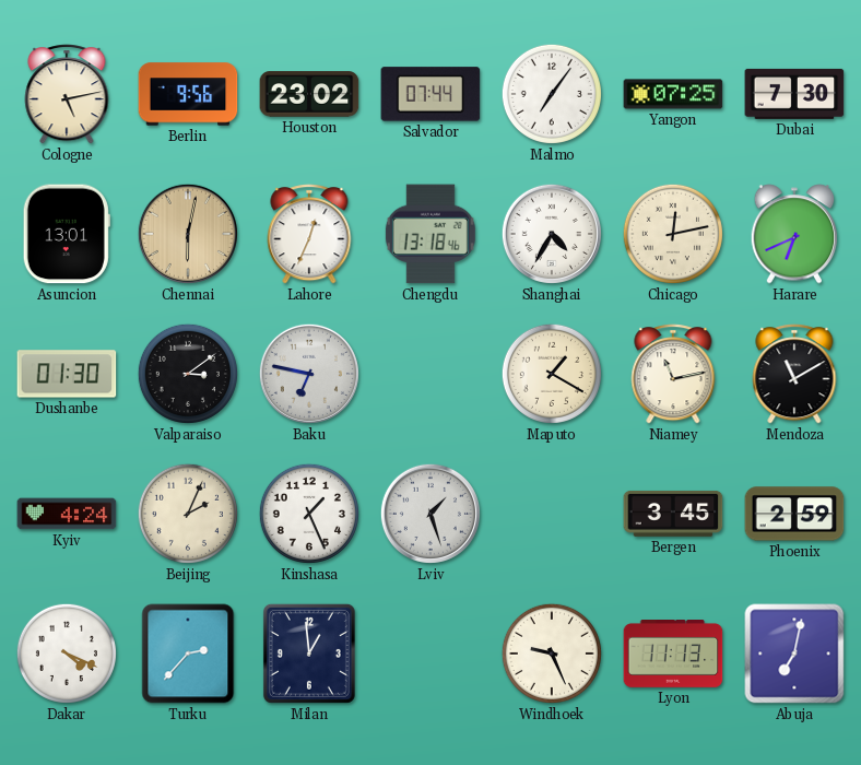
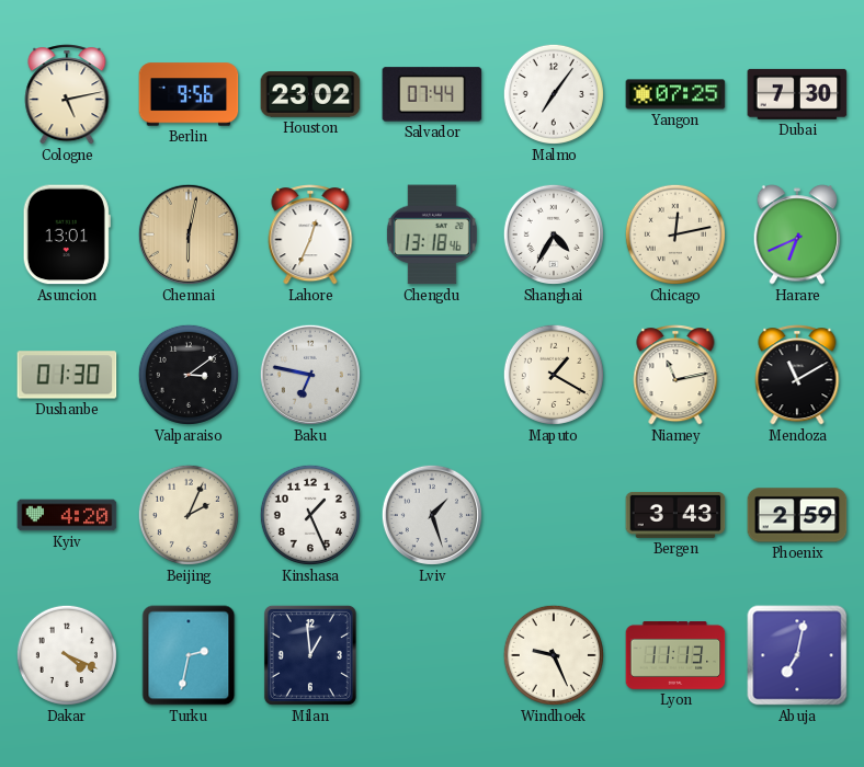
Kyiv: 4:24 -> 4:20
Bergen: 3:45 -> 3:43
Turku: 2:37 -> 2:32
